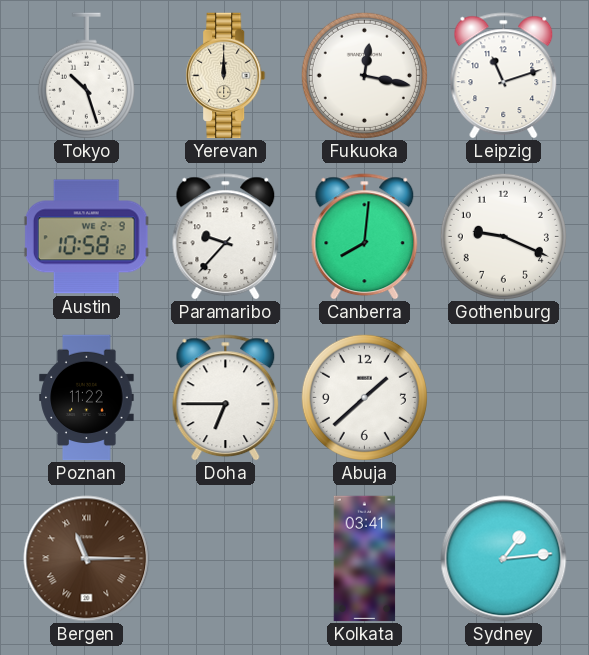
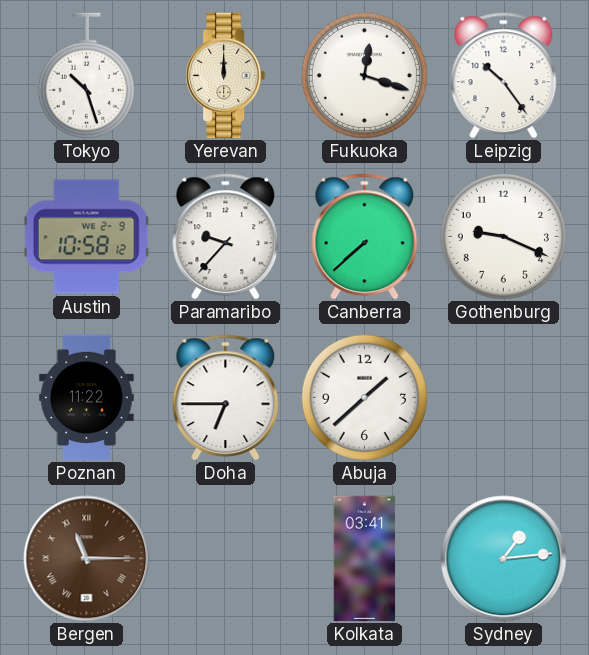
Fukuoka: 12:17 -> 12:18
Leipzig: 11:12 -> 10:24
Canberra: 8:01 -> 7:38
